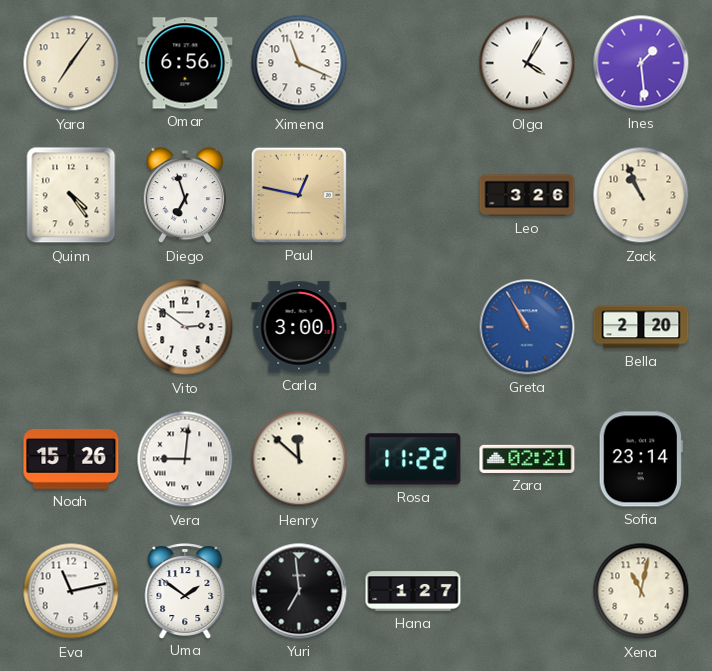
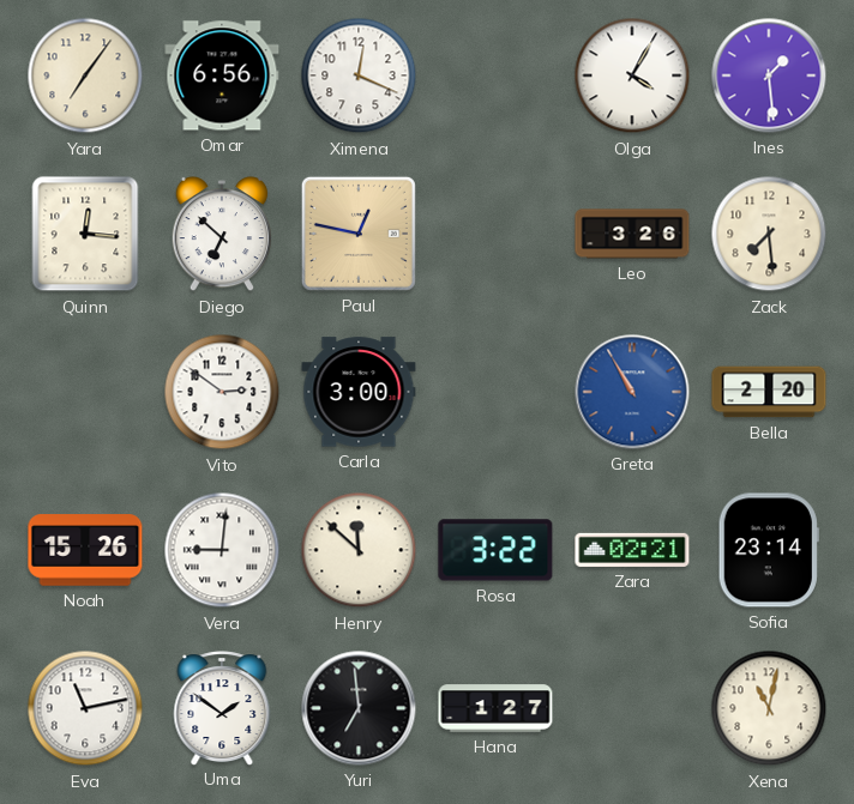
Ximena: 11:19 -> 12:19
Quinn: 4:24 -> 12:16
Diego: 6:57 -> 6:52
Zack: 10:56 -> 7:29
Rosa: 11:22 -> 3:22
